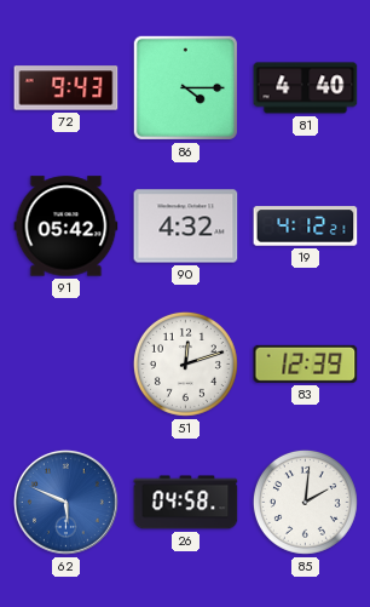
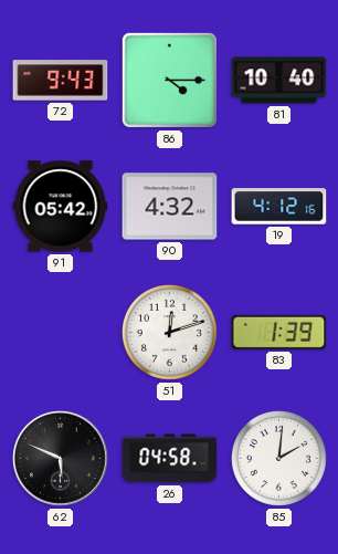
81: 4:40 -> 10:40
19: 4:12:21 -> 4:12:16
83: 12:39 -> 1:39
62 dial: blue -> black
